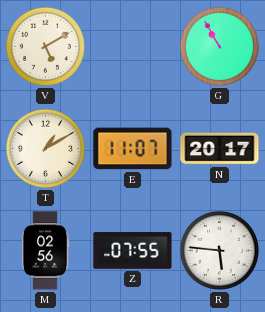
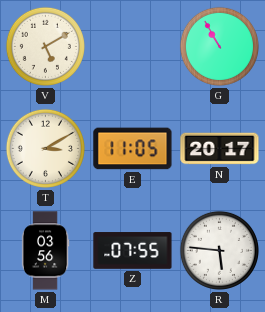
T: 1:10 -> 3:10
E: 11:07 -> 11:05
M: 02:56 -> 03:56
